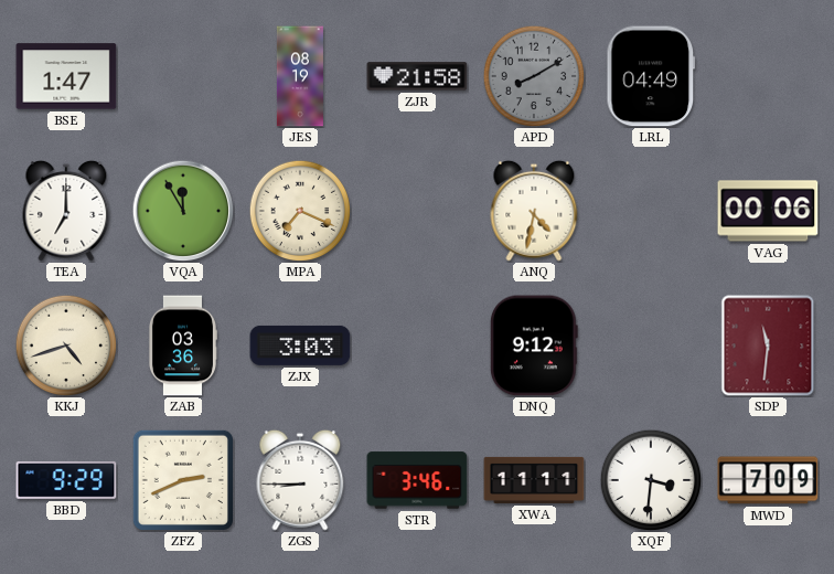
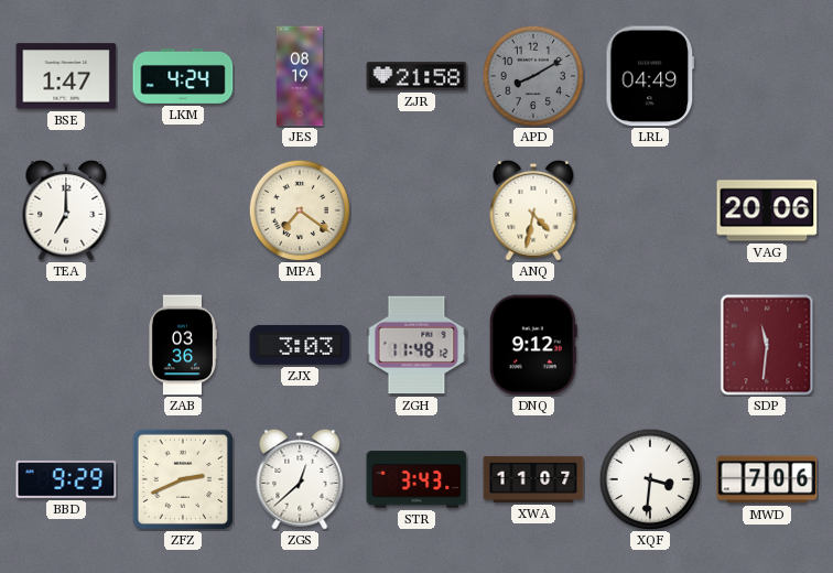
LKM: none -> 4:24
VQA: 11:55 -> none
MPA: 7:19 -> 7:21
VAG: 00:06 -> 20:06
KKJ: 4:42 -> none
ZGH: none -> 11:48
ZGS: 8:45 -> 12:38
STR: 3:46 -> 3:43
XWA: 11:11 -> 11:07
MWD: 7:09 -> 7:06
